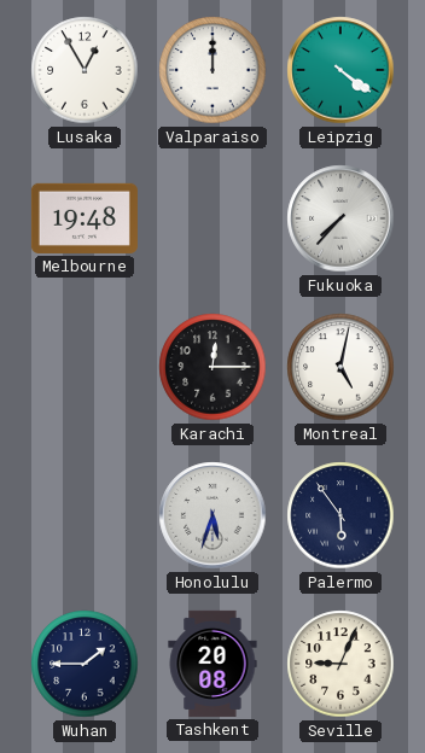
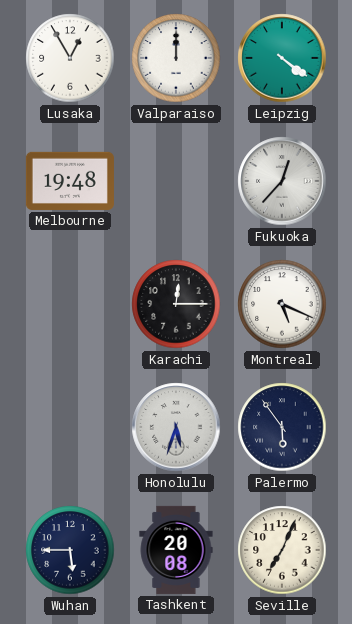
Fukuoka: 7:37 -> 12:37
Montreal: 5:02 -> 5:19
Wuhan: 1:45 -> 5:45
Seville: 9:04 -> 7:04
